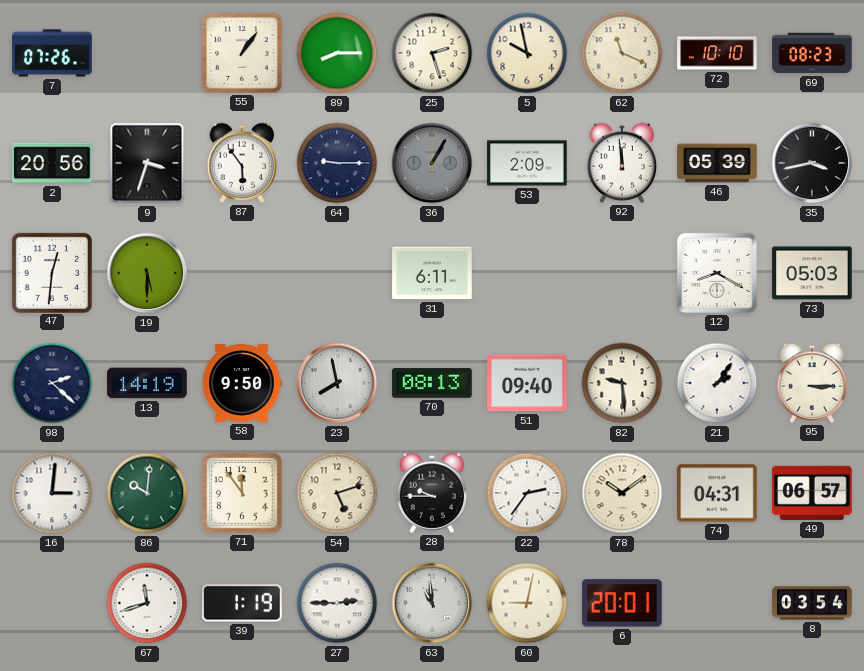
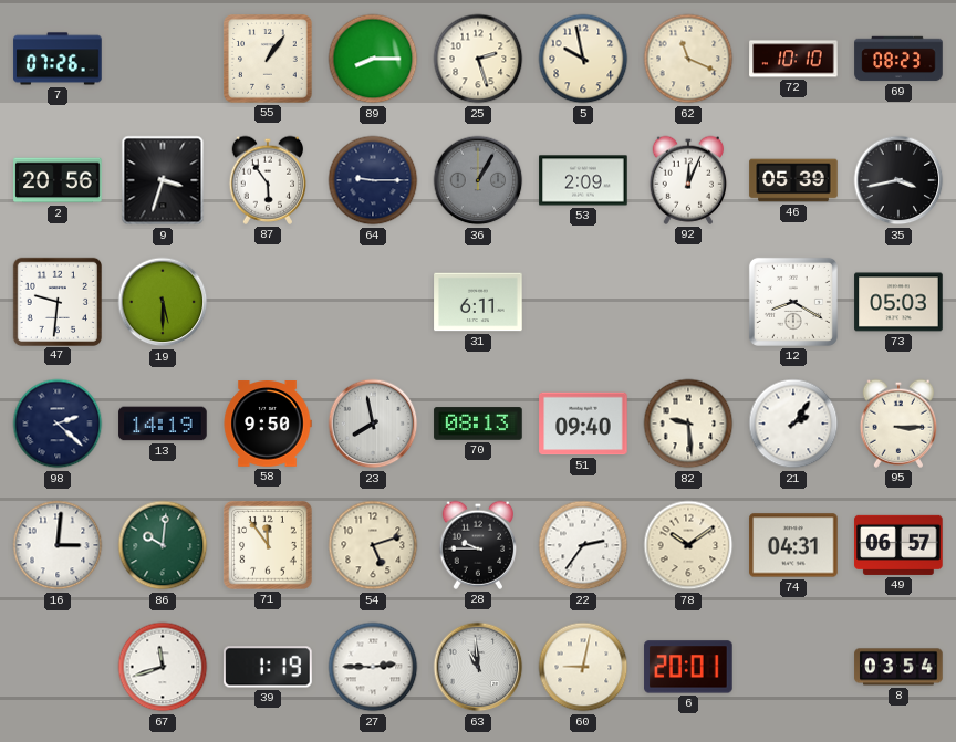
92: 11:59 -> 12:04
47: 12:31 -> 9:31
